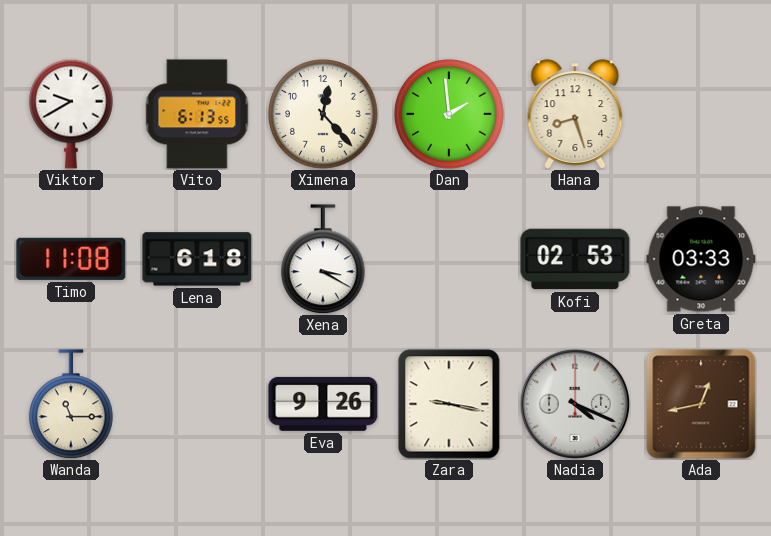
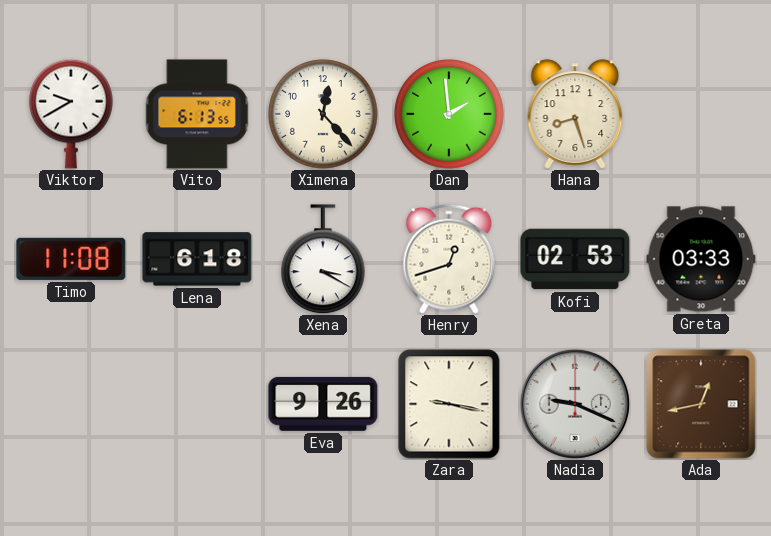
Henry: none -> 12:42
Wanda: 11:15 -> none
Nadia: 4:19 -> 9:19
